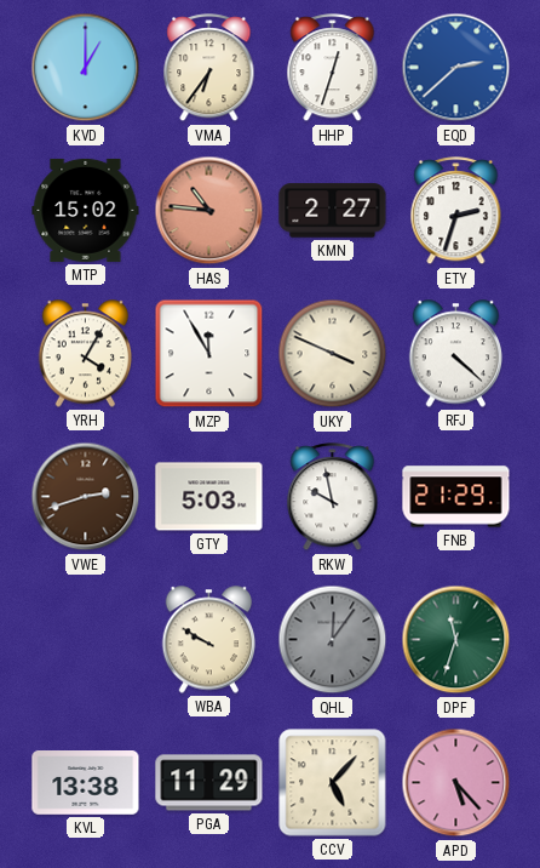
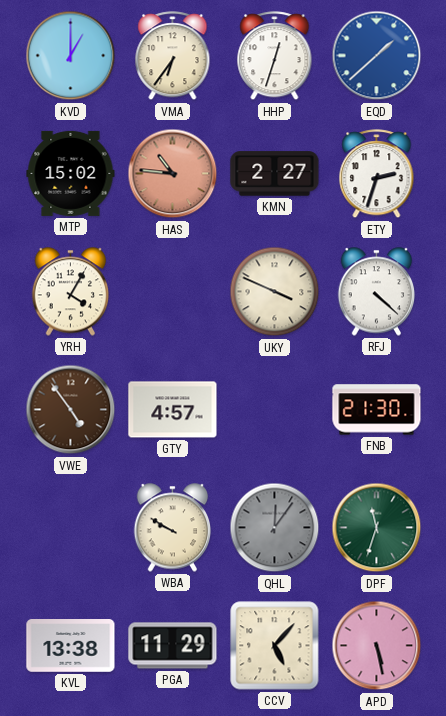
EQD: 2:38 -> 1:38
MZP: 11:55 -> none
VWE: 2:42 -> 4:54
GTY: 5:03 -> 4:57
RKW: 9:58 -> none
FNB: 21:29 -> 21:30
APD: 5:23 -> 5:28
